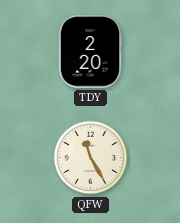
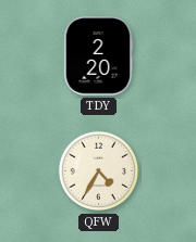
QFW: 11:25 -> 4:35
